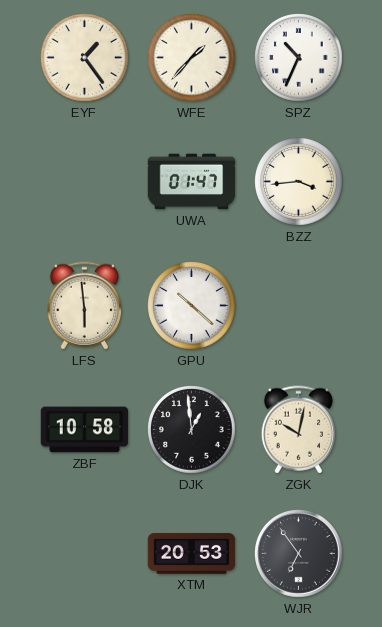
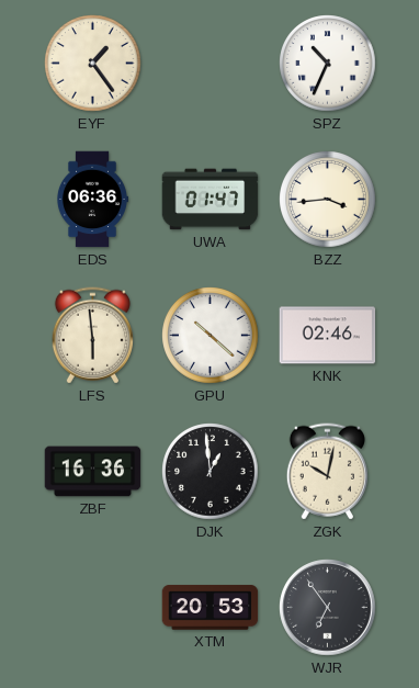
WFE: 1:37 -> none
EDS: none -> 06:36
KNK: none -> 02:46
ZBF: 10:58 -> 16:36
